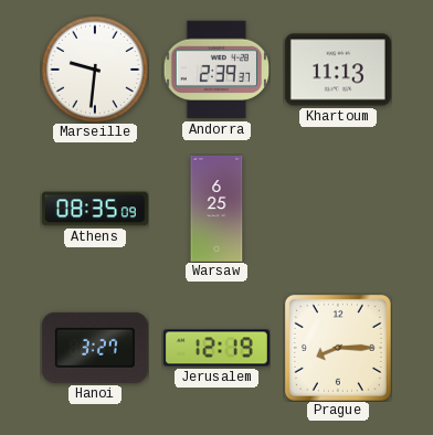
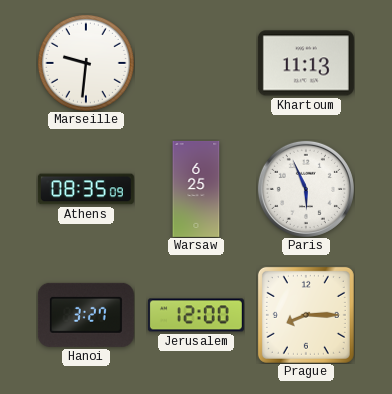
Andorra: 2:39 -> none
Paris: none -> 5:56
Jerusalem: 12:19 -> 12:00
